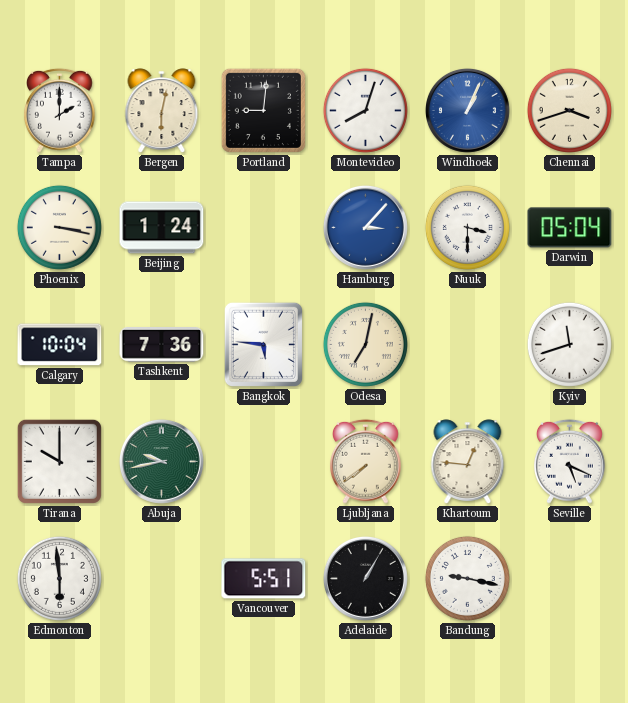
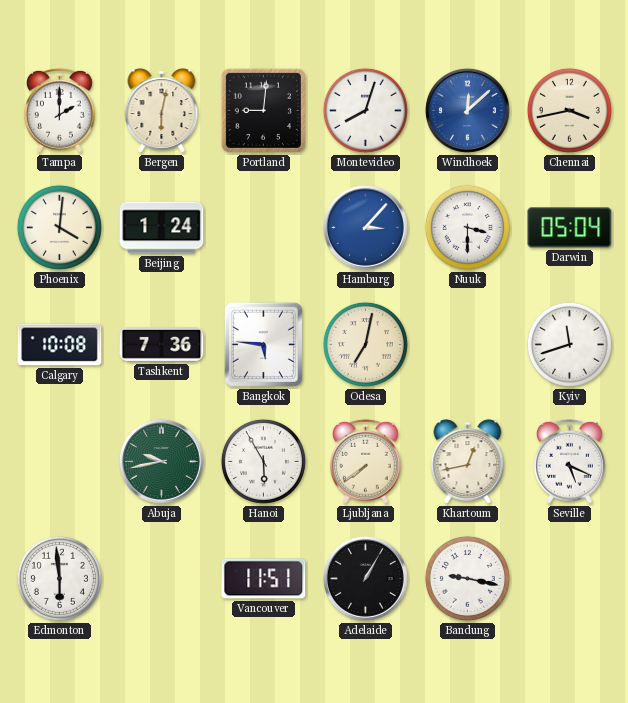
Windhoek: 1:04 -> 12:08
Chennai: 3:42 -> 3:43
Phoenix: 3:17 -> 4:01
Calgary: 10:04 -> 10:08
Tirana: 10:00 -> none
Hanoi: none -> 5:55
Khartoum: 12:46 -> 12:43
Vancouver: 5:51 -> 11:51
